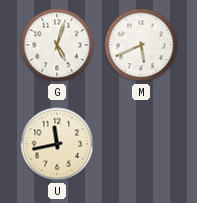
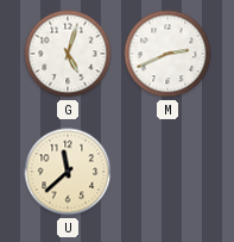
M: 5:41 -> 2:41
U: 11:43 -> 11:38
